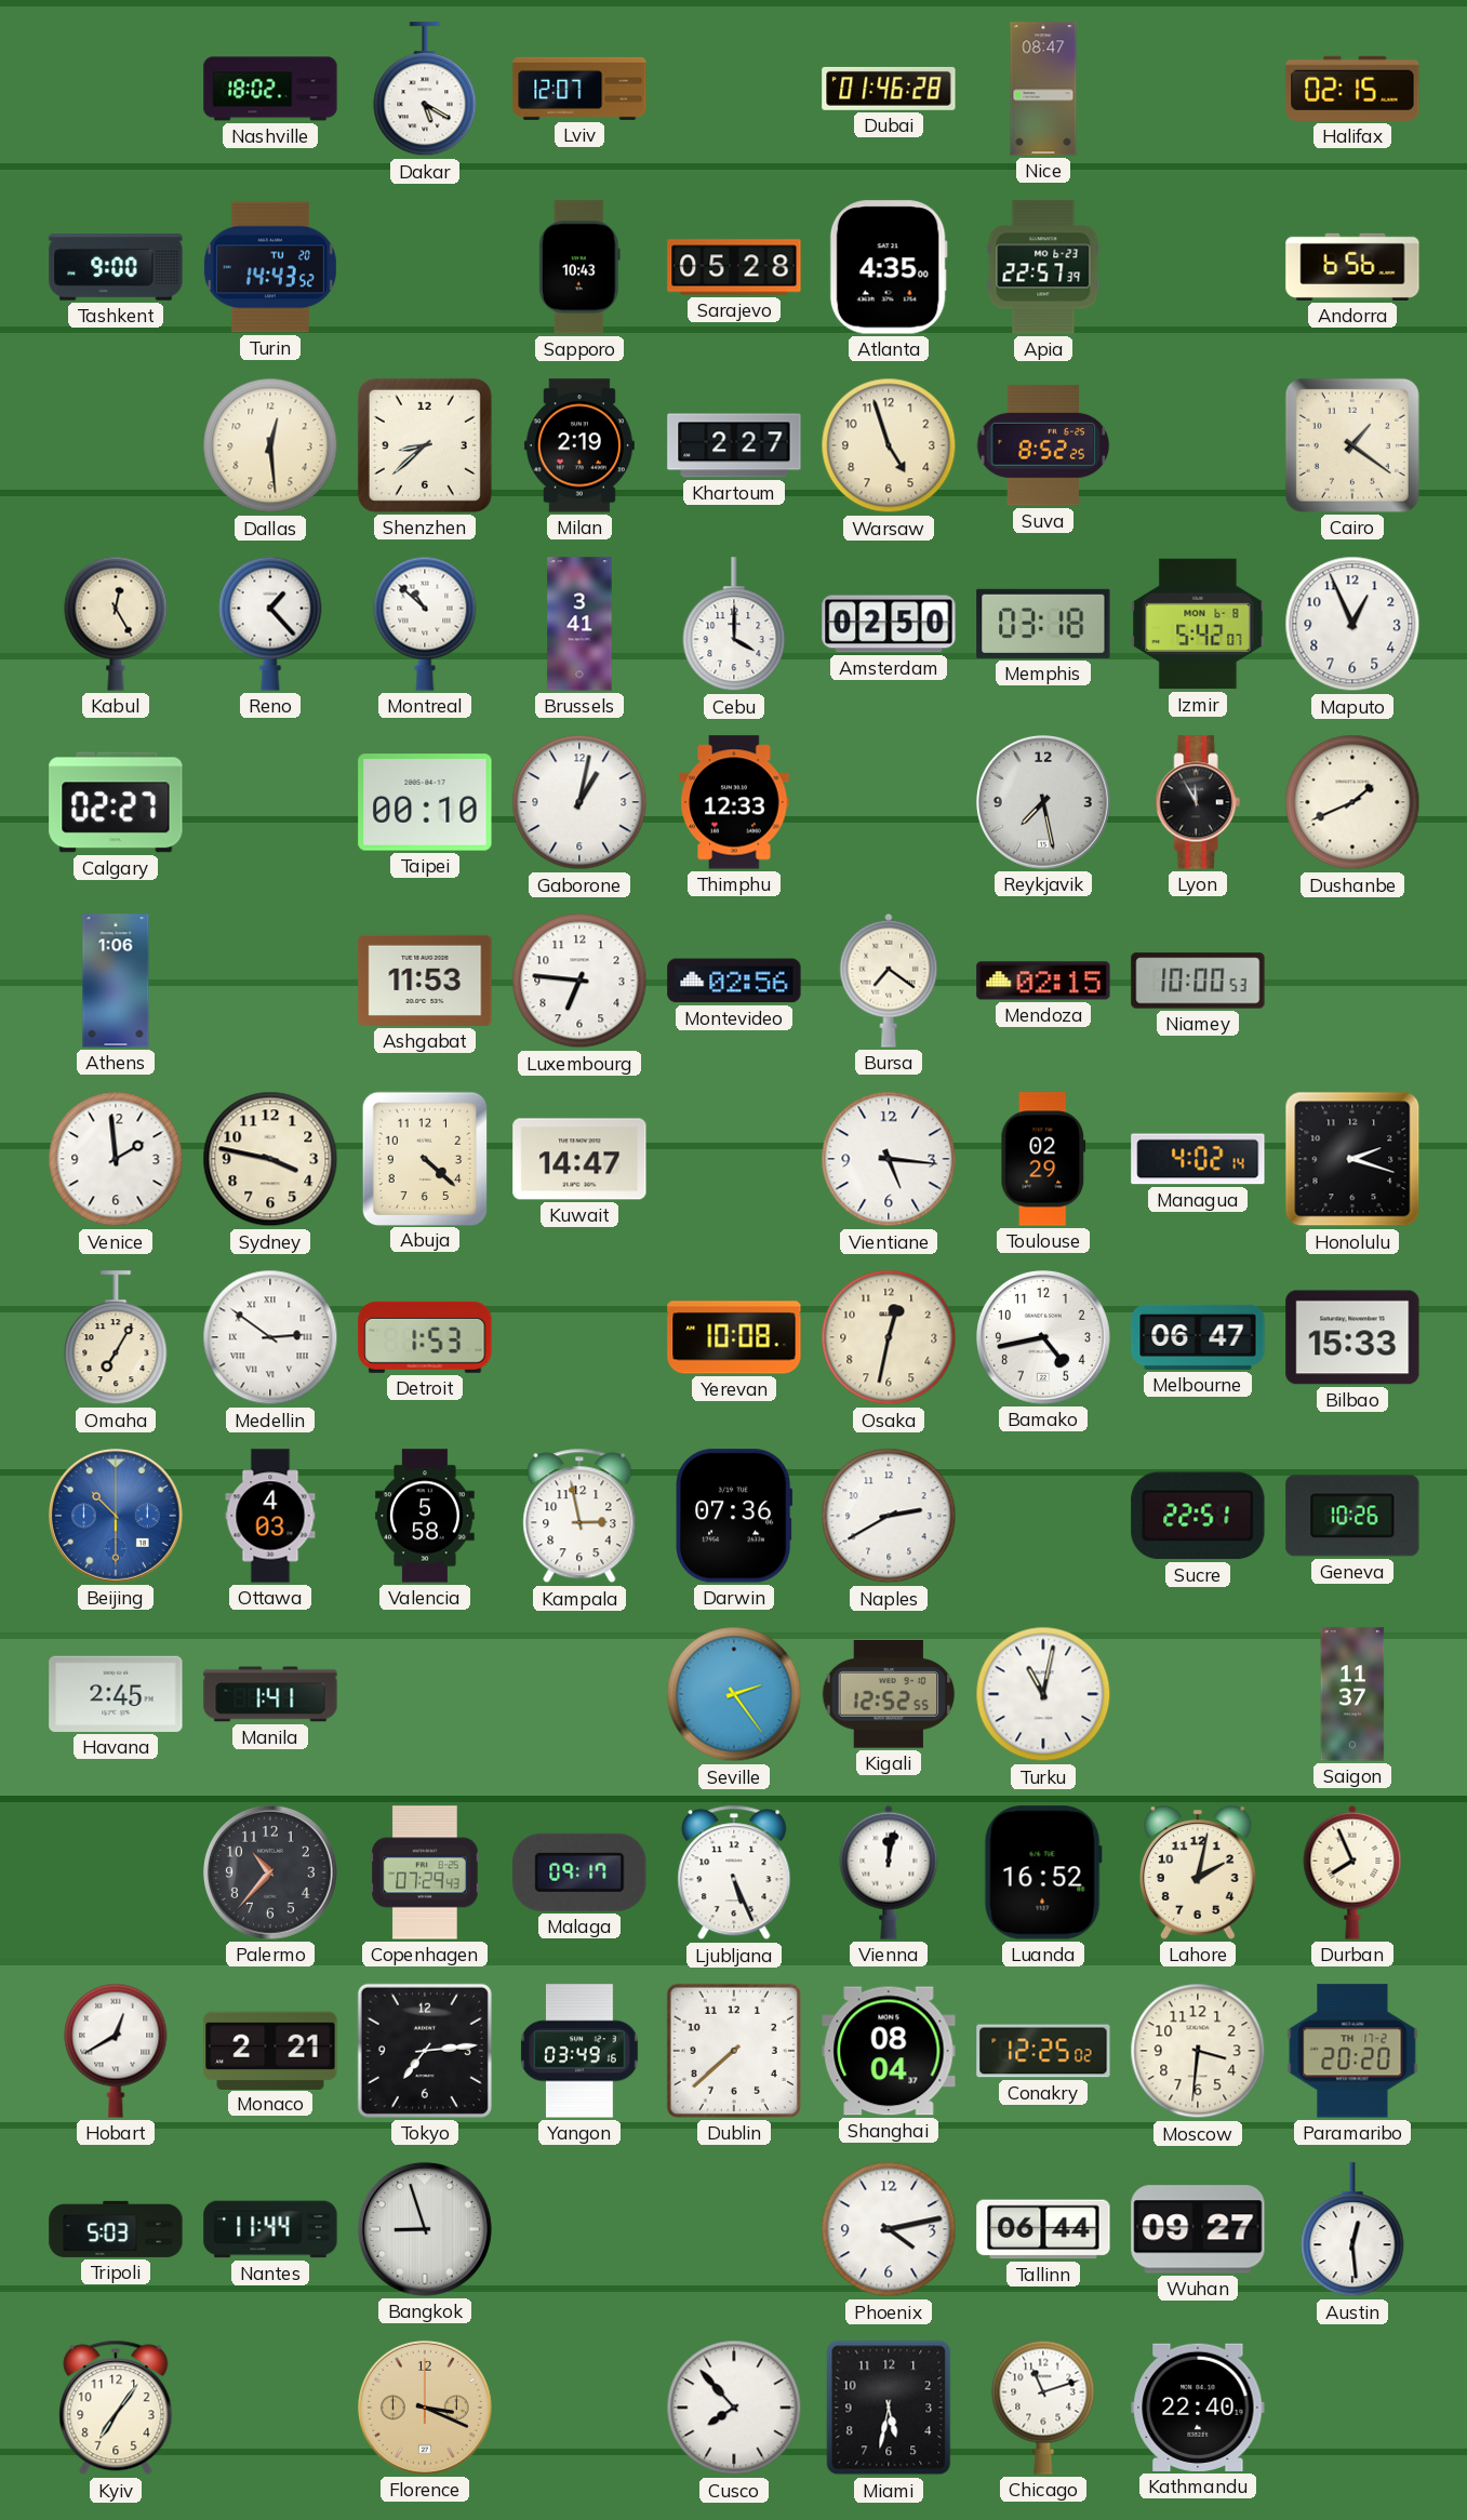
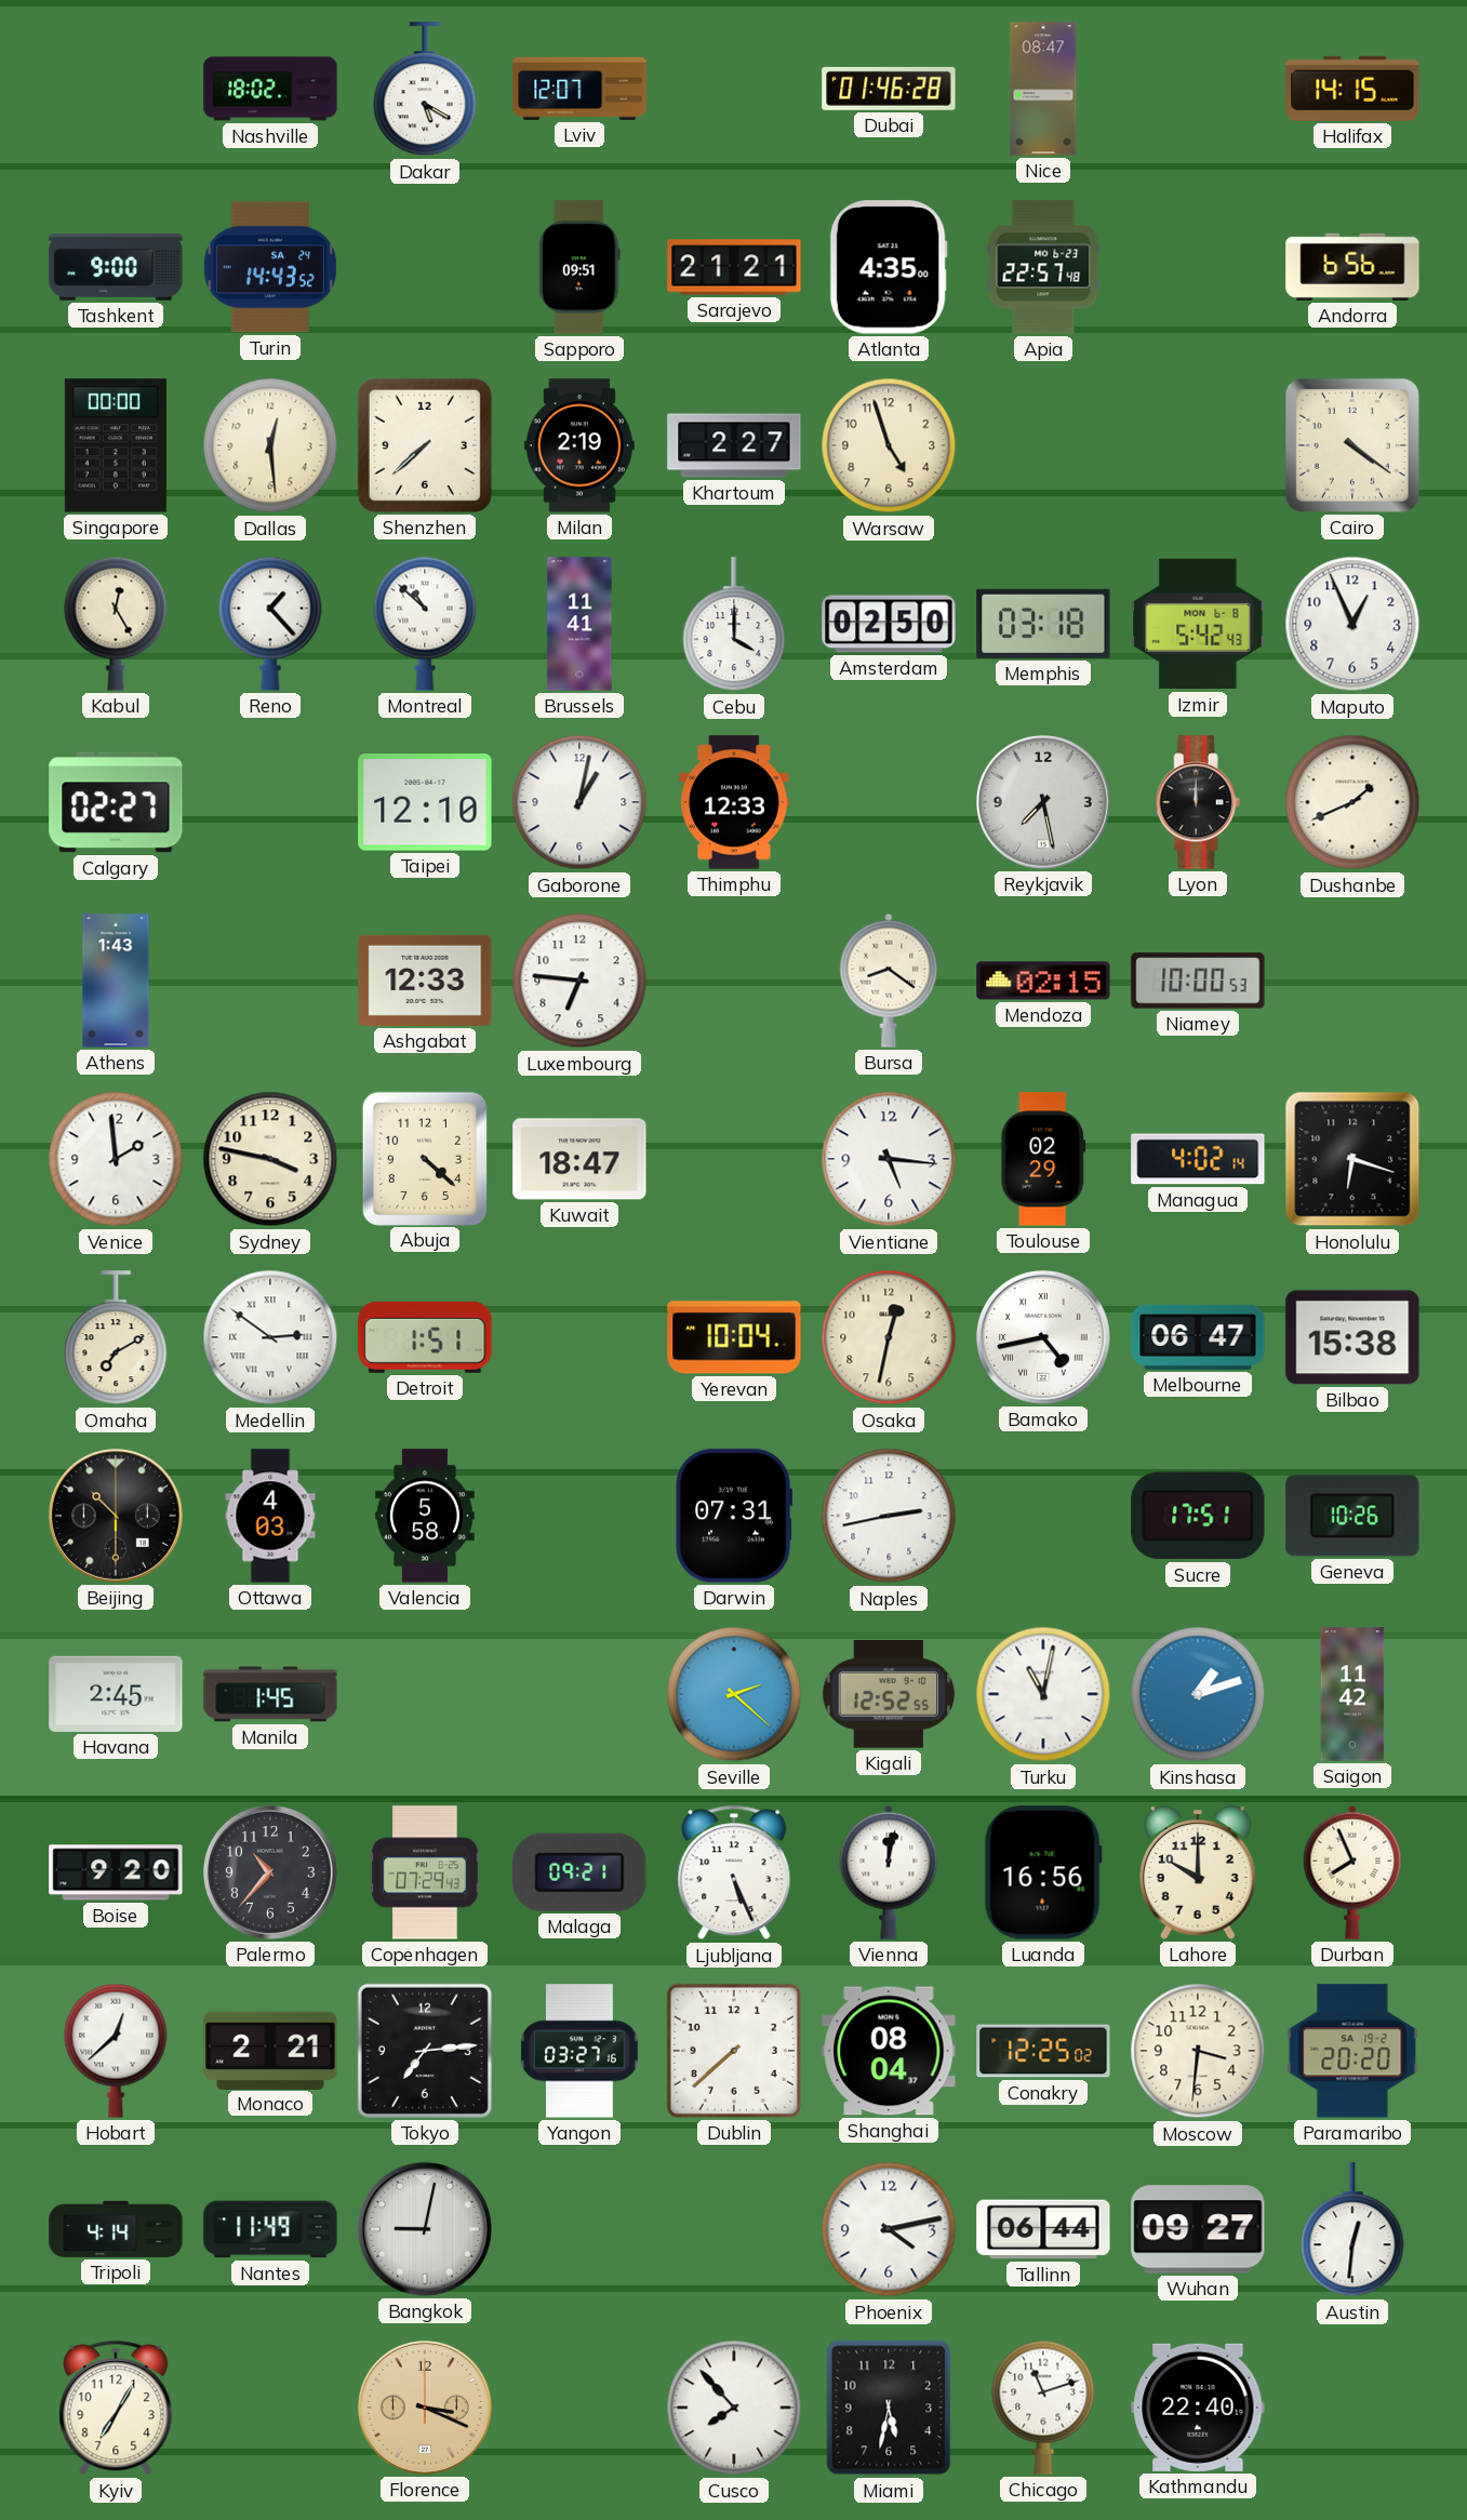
Halifax: 02:15 -> 14:15
Turin date: TU 20 -> SA 24
Sapporo: 10:43 -> 09:51
Sarajevo: 05:28 -> 21:21
Apia: 22:57:39 -> 22:57:48
Singapore: none -> 00:00
Shenzhen: 8:38 -> 7:38
Suva: 8:52 -> none
Cairo: 1:21 -> 4:21
Brussels: 3:41 -> 11:41
Izmir: 5:42:07 -> 5:42:43
Taipei: 00:10 -> 12:10
Lyon: 11:55 -> 12:00
Athens: 1:06 -> 1:43
Ashgabat: 11:53 -> 12:33
Montevideo: 02:56 -> none
Bursa: 7:21 -> 8:21
Kuwait: 14:47 -> 18:47
Honolulu: 2:18 -> 6:18
Omaha: 7:05 -> 7:10
Detroit: 1:53 -> 1:51
Yerevan: 10:08 -> 10:04
Bamako numerals: Arabic -> Roman
Bilbao: 15:33 -> 15:38
Beijing dial: blue -> black
Kampala: 2:58 -> none
Darwin: 07:36 -> 07:31
Naples: 2:40 -> 2:43
Sucre: 22:51 -> 17:51
Manila: 1:41 -> 1:45
Seville: 2:24 -> 2:22
Kinshasa: none -> 1:12
Saigon: 11:37 -> 11:42
Boise: none -> 9:20
Malaga: 09:17 -> 09:21
Luanda: 16:52 -> 16:56
Lahore: 2:02 -> 10:00
Hobart: 12:40 -> 12:38
Yangon: 03:49 -> 03:27
Paramaribo date: TH 17-2 -> SA 19-2
Tripoli: 5:03 -> 4:14
Nantes: 11:44 -> 11:49
Bangkok: 8:57 -> 9:02
Austin: 12:29 -> 12:31
Kyiv: 7:06 -> 7:05
